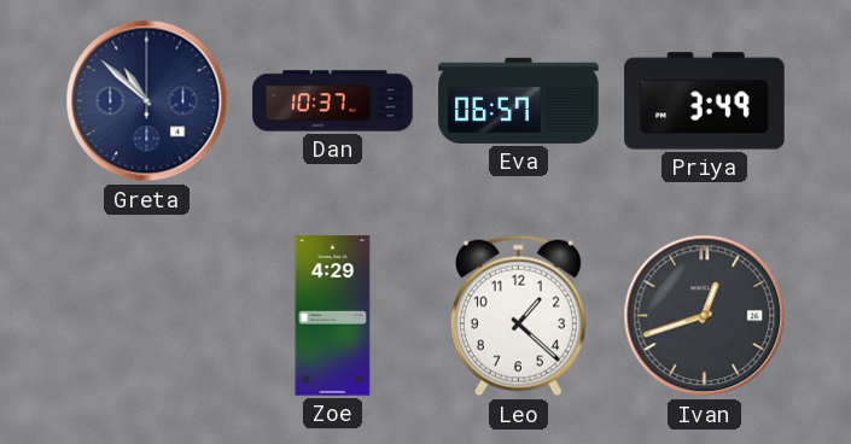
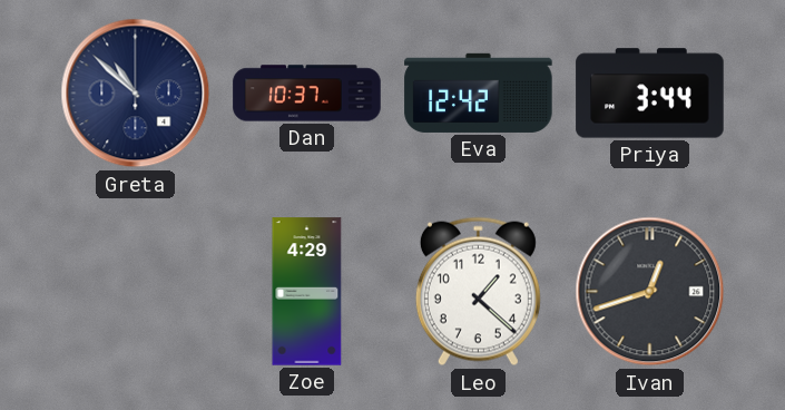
Eva: 06:57 -> 12:42
Priya: 3:49 -> 3:44
